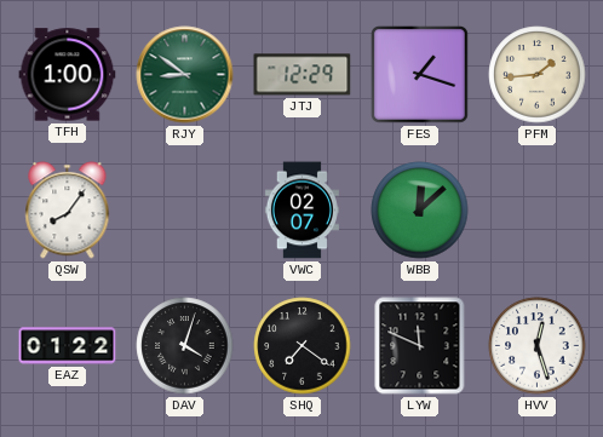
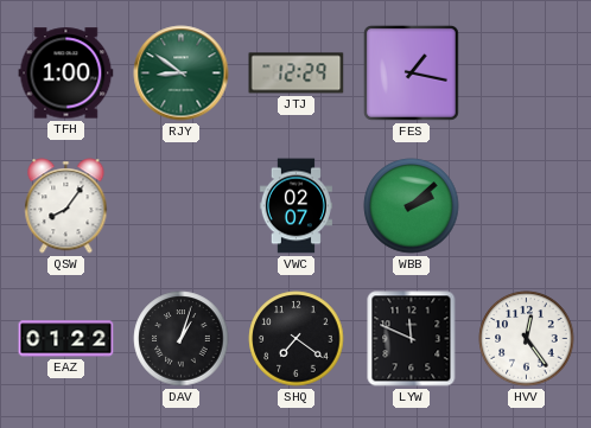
FES: 1:18 -> 1:17
PFM: 1:44 -> none
WBB: 12:08 -> 2:08
DAV: 4:03 -> 1:03
HVV: 12:27 -> 12:24
